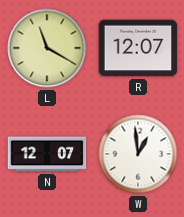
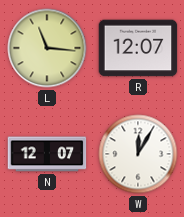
L: 11:20 -> 11:16
W: 12:59 -> 12:05
